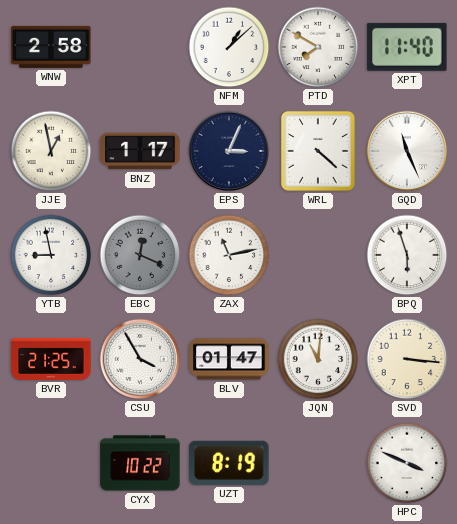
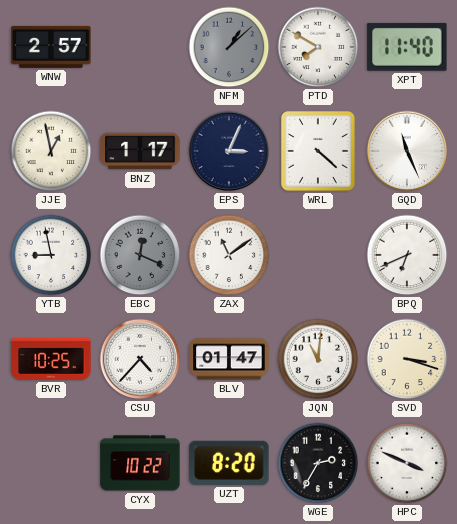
WNW: 2:58 -> 2:57
NFM dial: white -> grey
ZAX: 11:13 -> 11:09
BPQ: 5:57 -> 6:41
BVR: 21:25 -> 10:25
CSU: 3:55 -> 4:37
SVD: 3:16 -> 3:18
UZT: 8:19 -> 8:20
WGE: none -> 2:35
